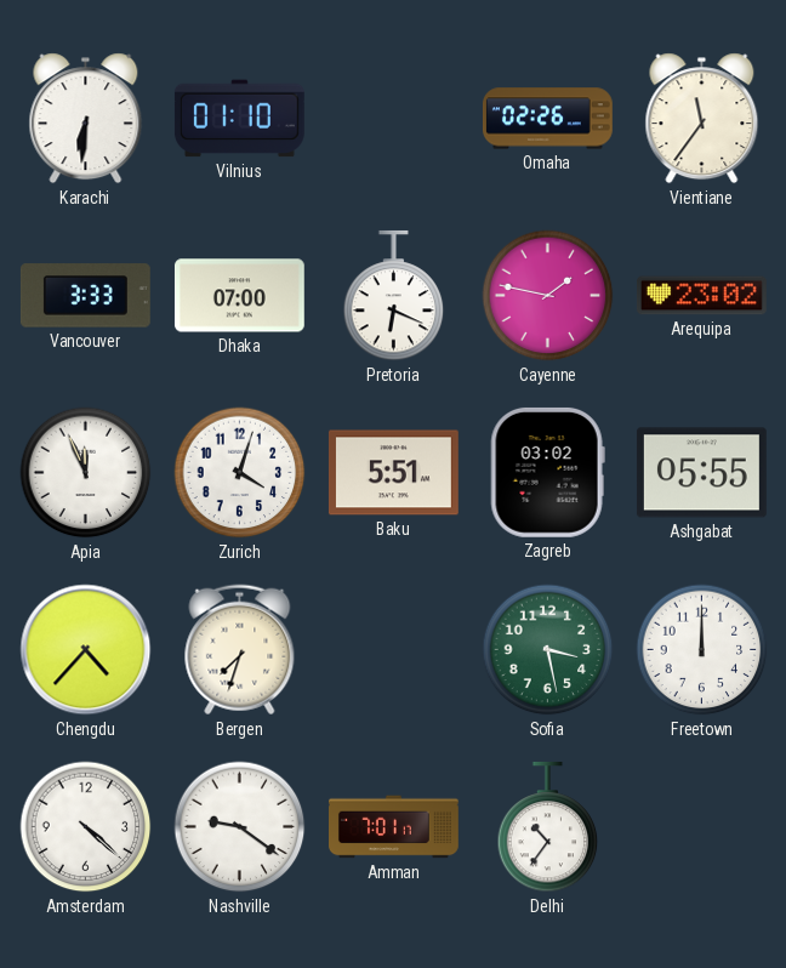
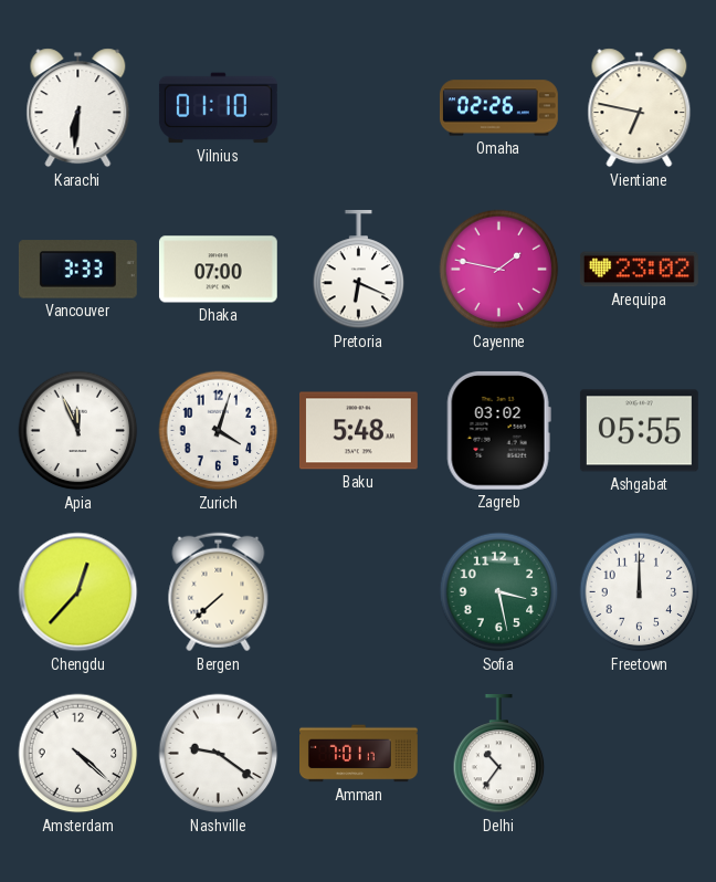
Vientiane: 11:36 -> 6:47
Baku: 5:51 -> 5:48
Chengdu: 4:37 -> 12:37
Bergen: 7:33 -> 7:38
